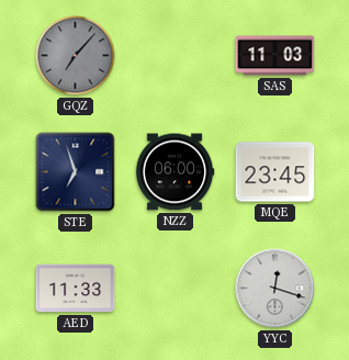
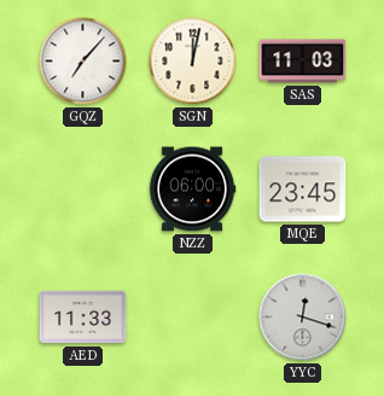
GQZ dial: grey -> white
SGN: none -> 12:02
STE: 6:57 -> none
